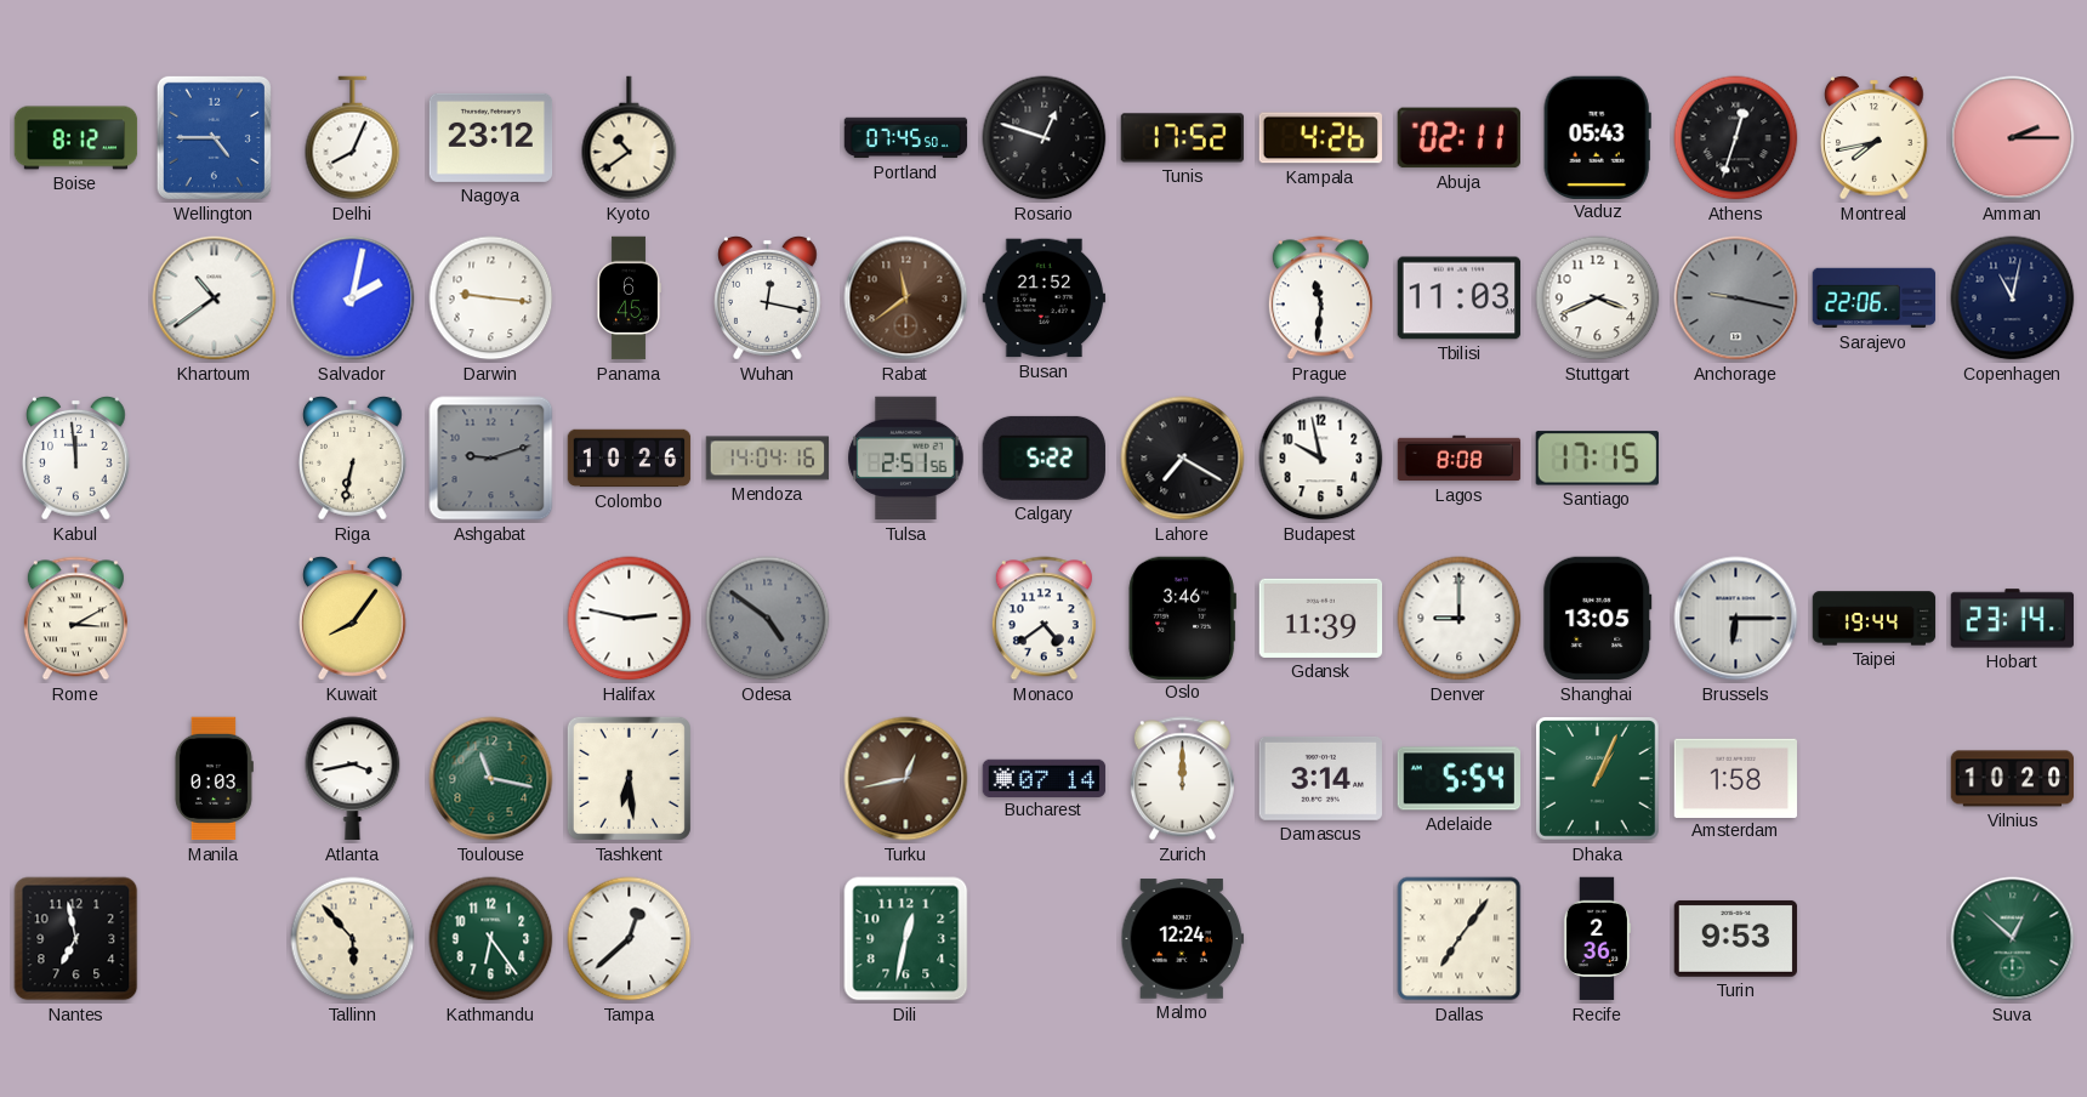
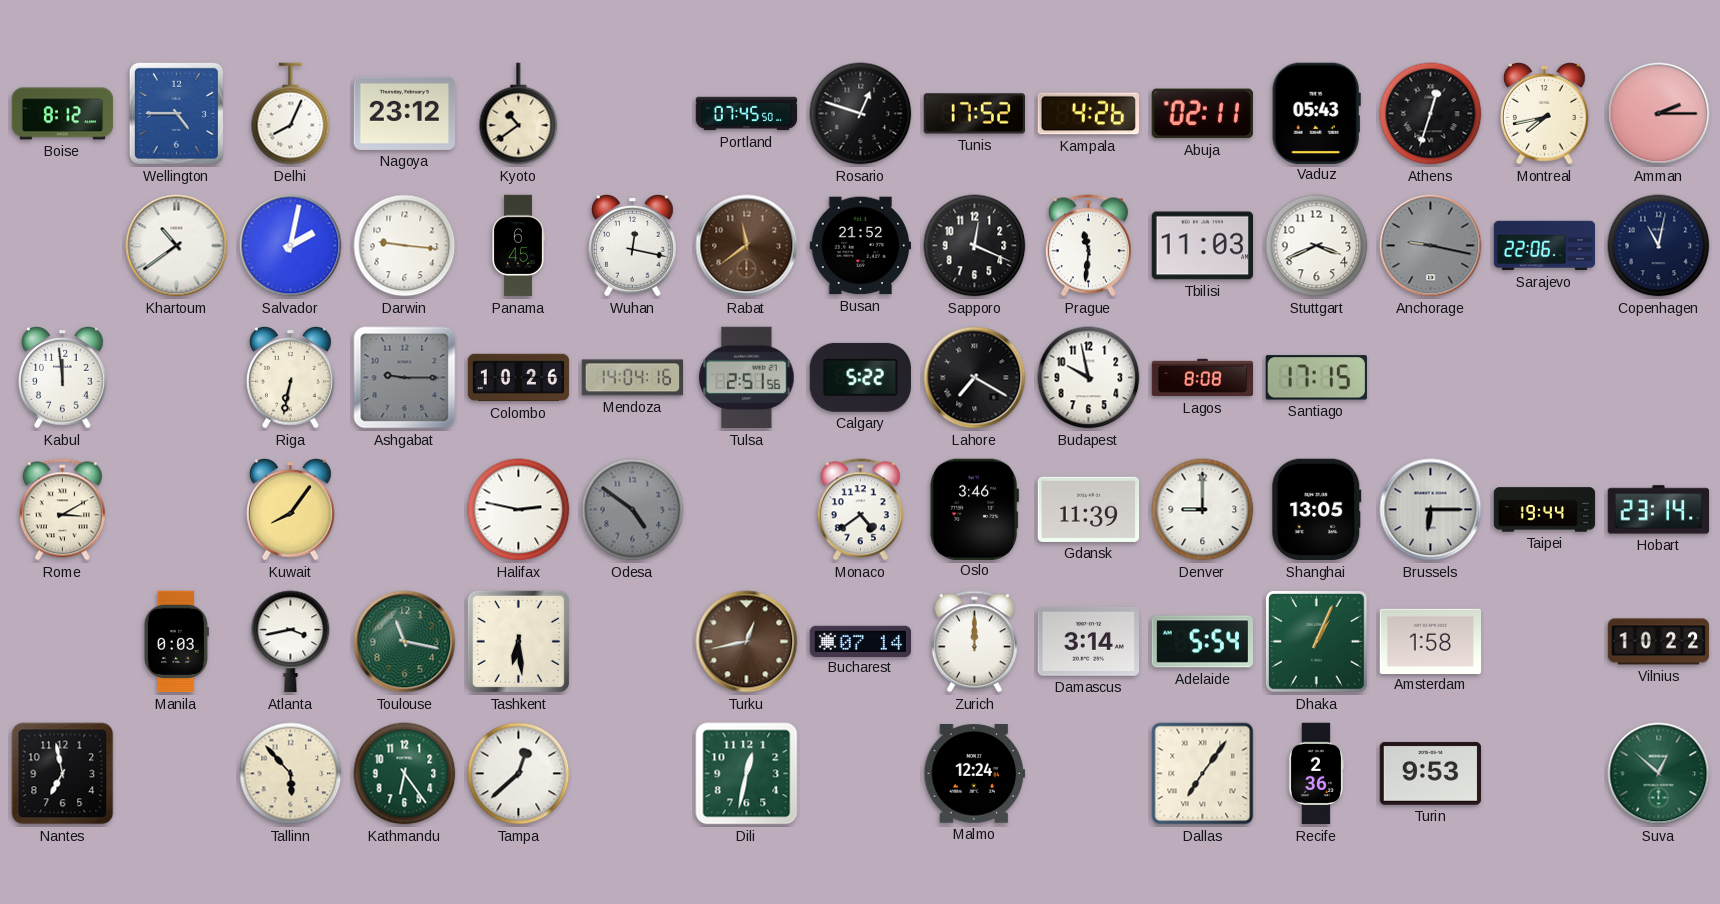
Sapporo: none -> 12:19
Ashgabat: 9:12 -> 9:15
Vilnius: 10:20 -> 10:22
